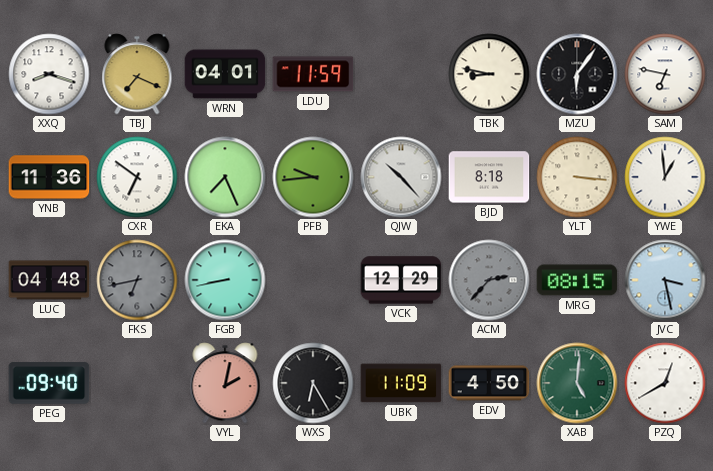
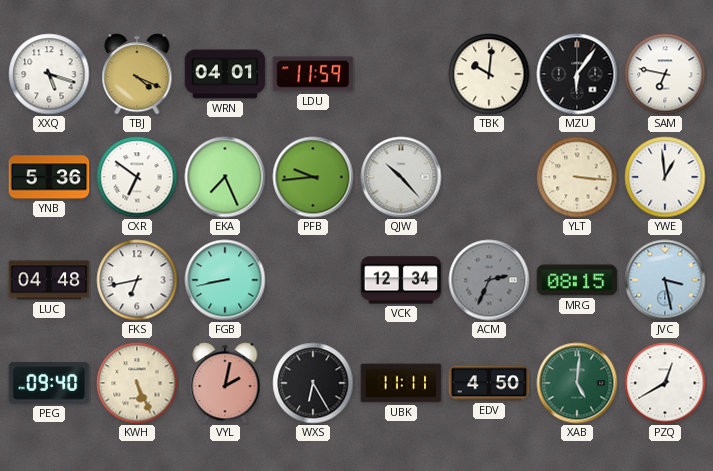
XXQ: 8:18 -> 5:18
TBJ: 7:19 -> 4:19
TBK: 8:47 -> 10:01
YNB: 11:36 -> 5:36
BJD: 8:18 -> none
FKS dial: grey -> white
VCK: 12:29 -> 12:34
ACM: 2:37 -> 2:34
KWH: none -> 5:26
UBK: 11:09 -> 11:11
